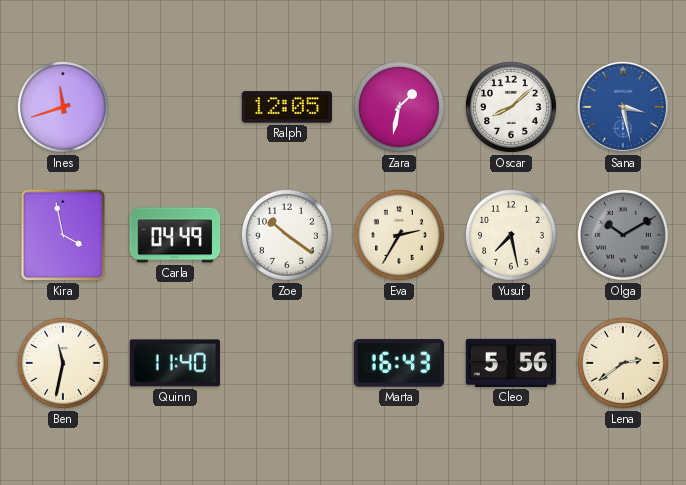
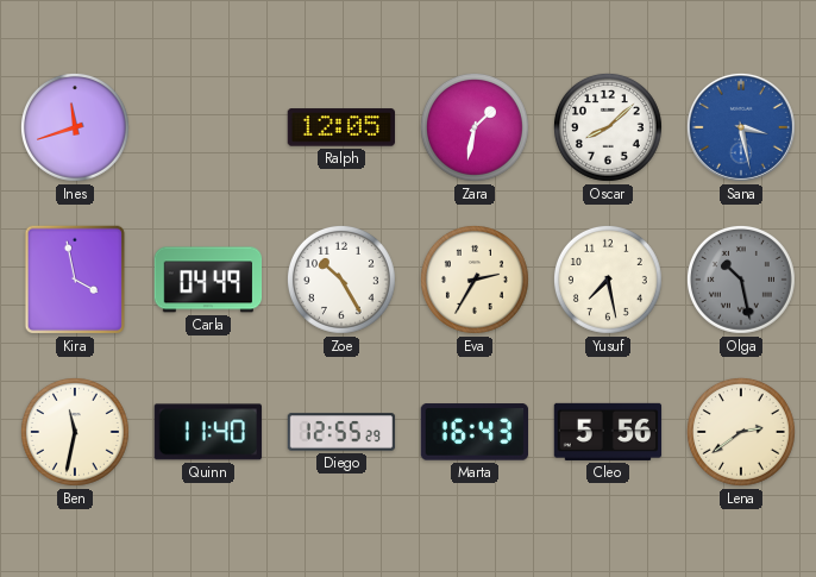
Zoe: 10:21 -> 10:25
Olga: 10:10 -> 10:28
Diego: none -> 12:55
